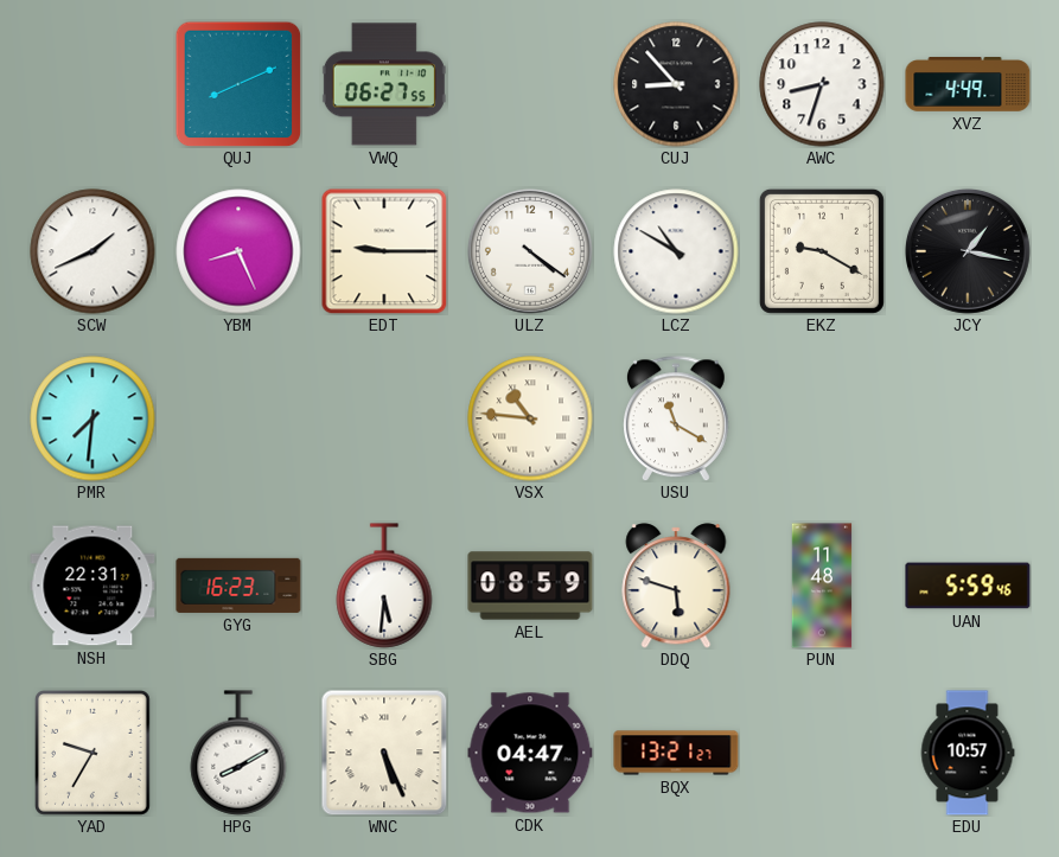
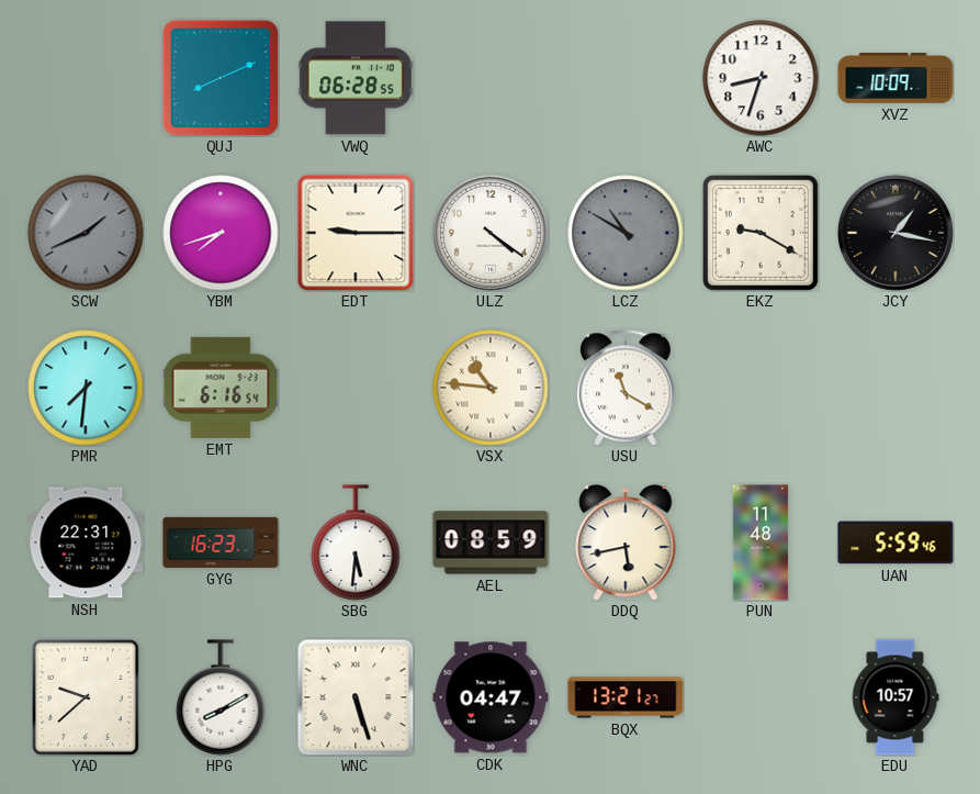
VWQ: 06:27 -> 06:28
CUJ: 8:53 -> none
XVZ: 4:49 -> 10:09
SCW dial: white -> grey
YBM: 8:26 -> 7:42
LCZ dial: white -> grey
EMT: none -> 6:16
DDQ: 5:48 -> 5:43
YAD: 9:35 -> 9:38
WNC: 5:26 -> 5:27
